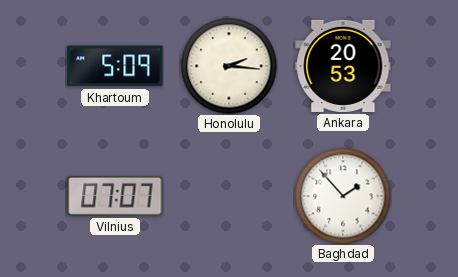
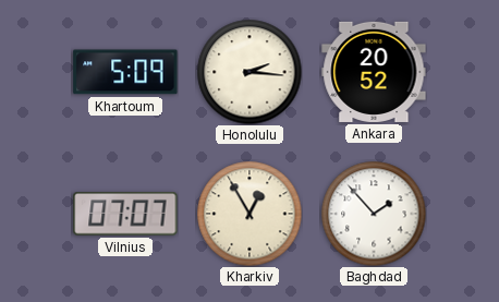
Ankara: 20:53 -> 20:52
Kharkiv: none -> 12:55
